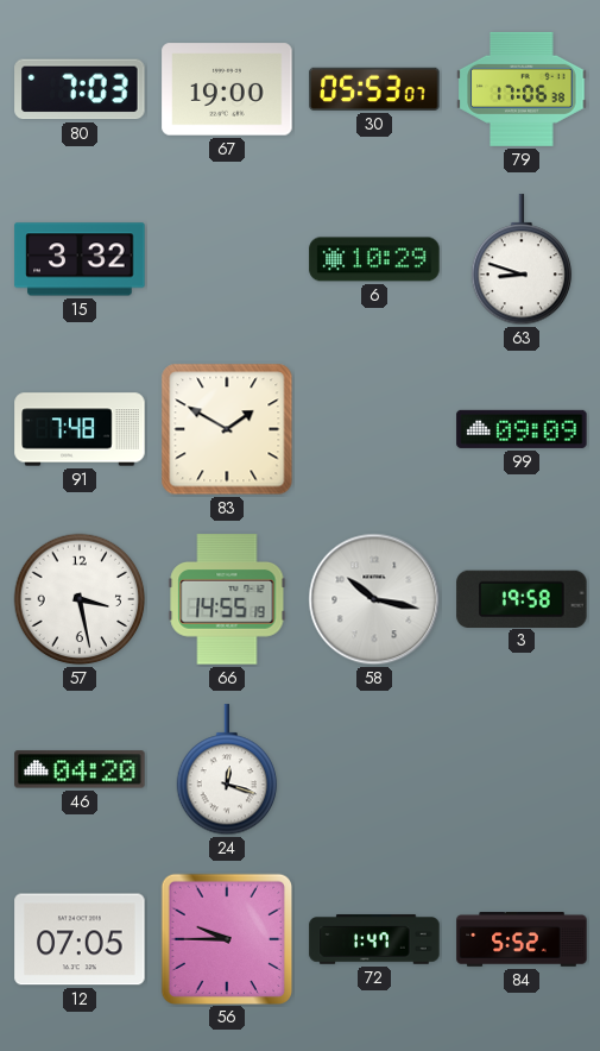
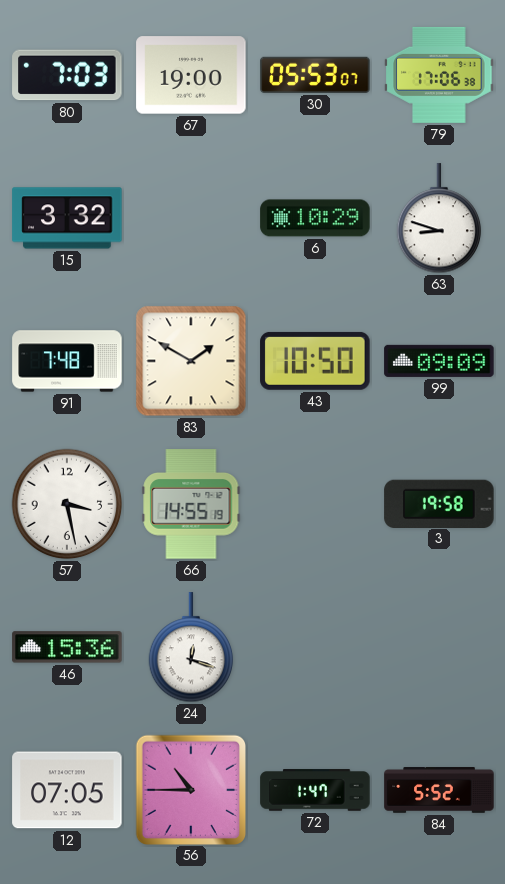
43: none -> 10:50
58: 10:17 -> none
46: 04:20 -> 15:36
56: 9:45 -> 10:45
